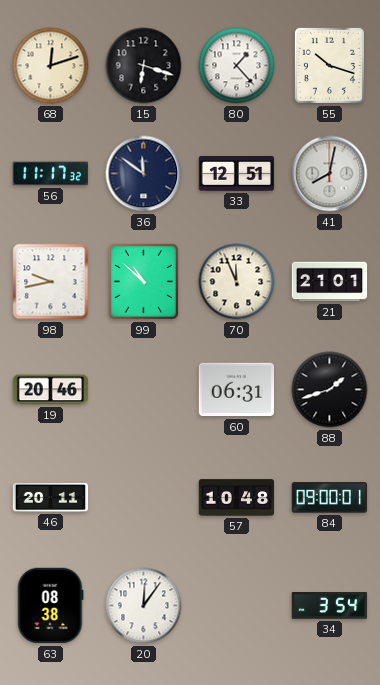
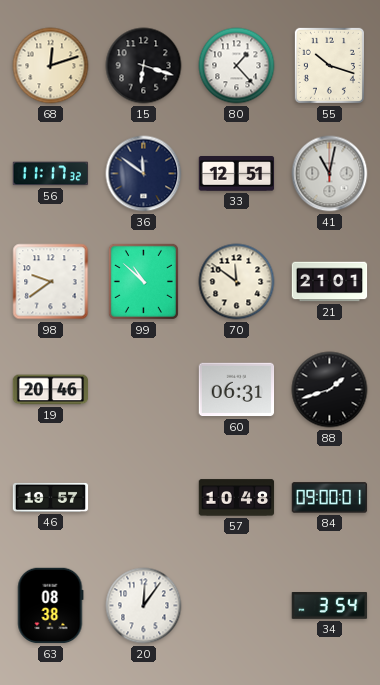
41: 8:02 -> 11:02
98: 9:43 -> 9:39
70: 11:56 -> 11:51
46: 20:11 -> 19:57
